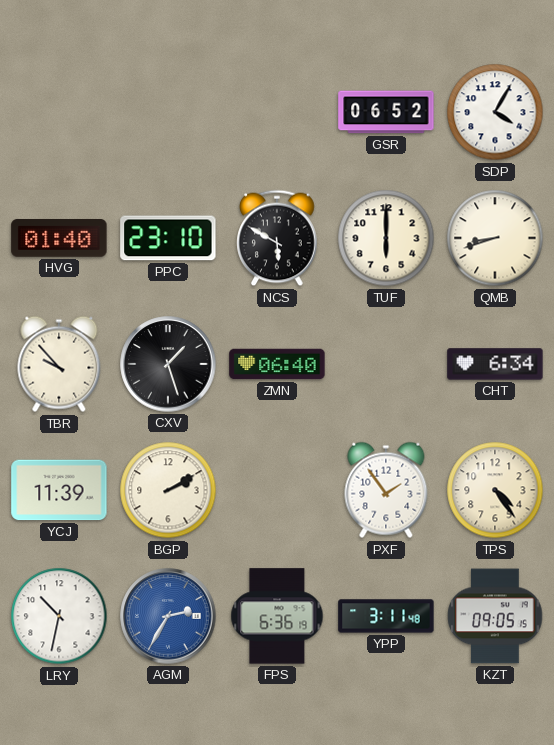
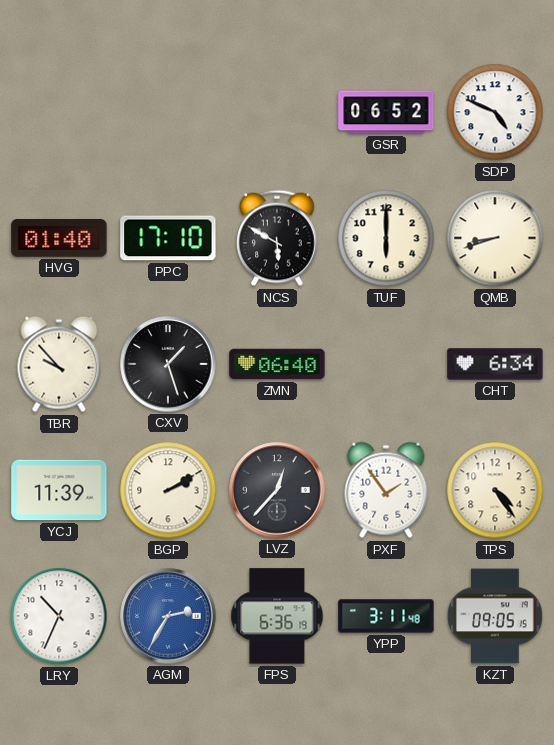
SDP: 4:05 -> 4:49
PPC: 23:10 -> 17:10
LVZ: none -> 12:37
LRY: 10:32 -> 10:34
